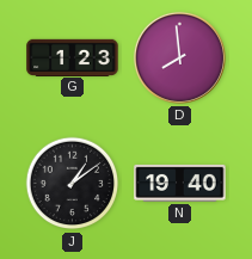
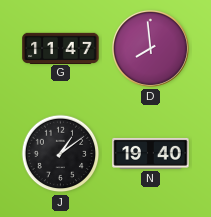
G: 1:23 -> 11:47
